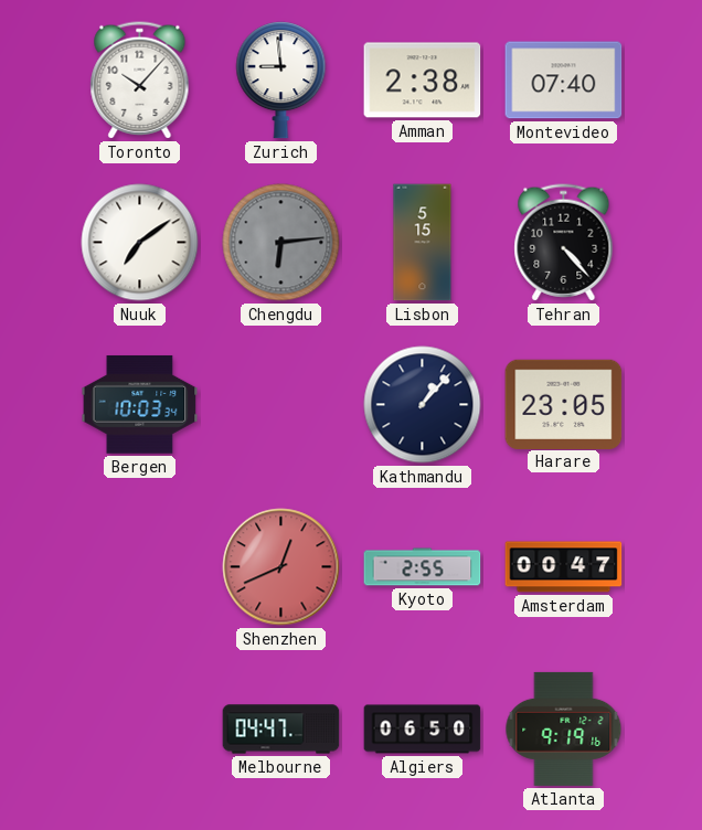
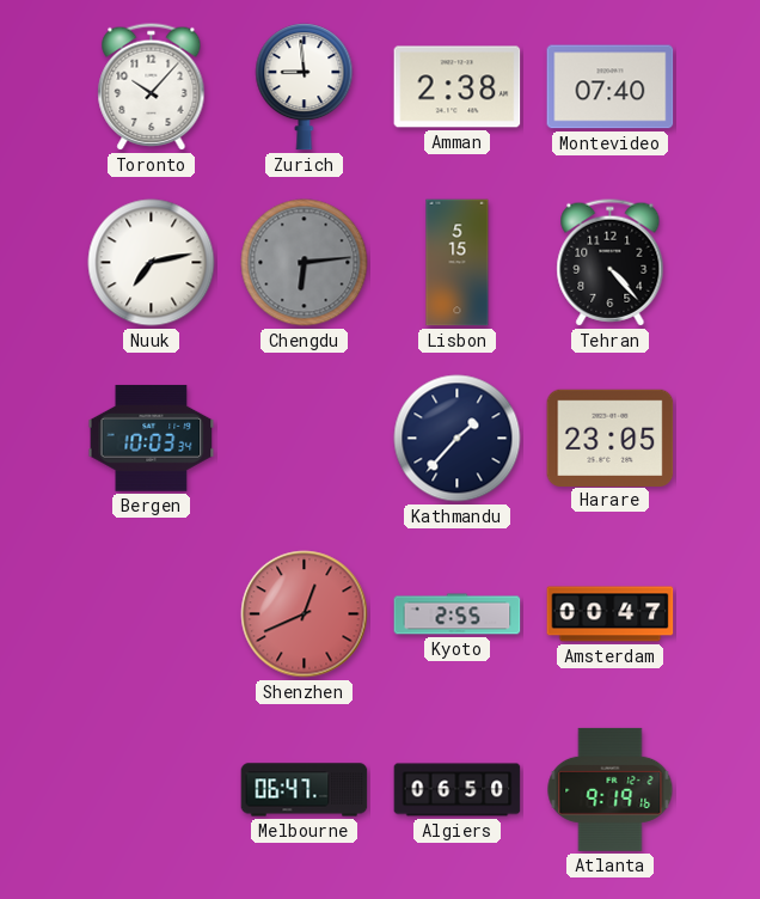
Nuuk: 7:09 -> 7:13
Kathmandu: 1:07 -> 1:37
Melbourne: 04:47 -> 06:47
